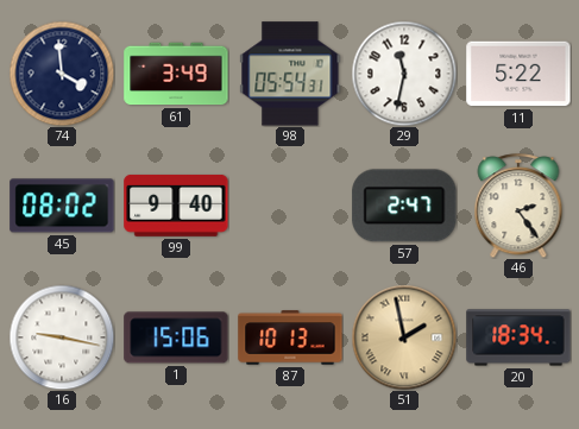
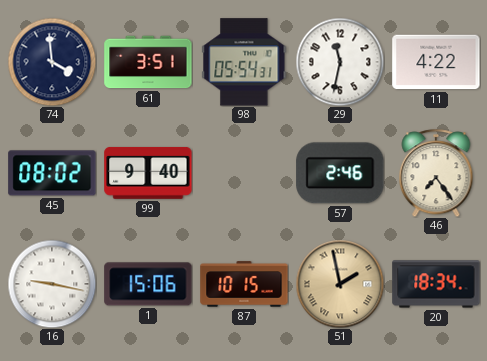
61: 3:49 -> 3:51
11: 5:22 -> 4:22
57: 2:47 -> 2:46
46: 2:24 -> 7:24
87: 10:13 -> 10:15
